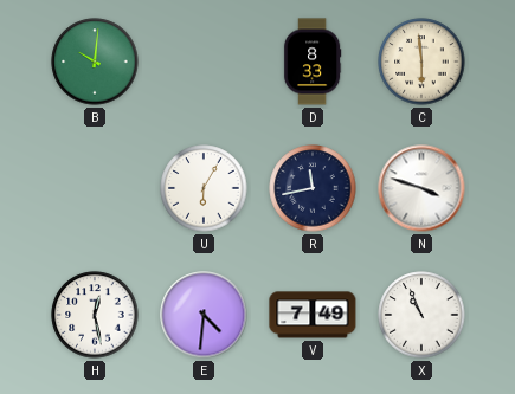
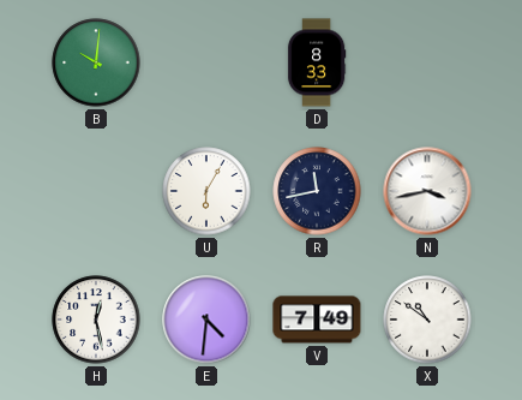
C: 5:59 -> none
N: 3:48 -> 3:43
X: 10:56 -> 10:51
